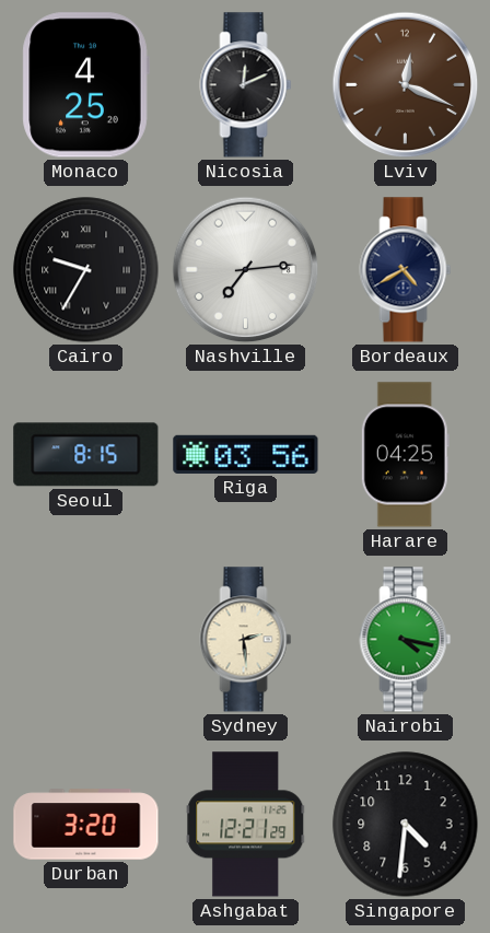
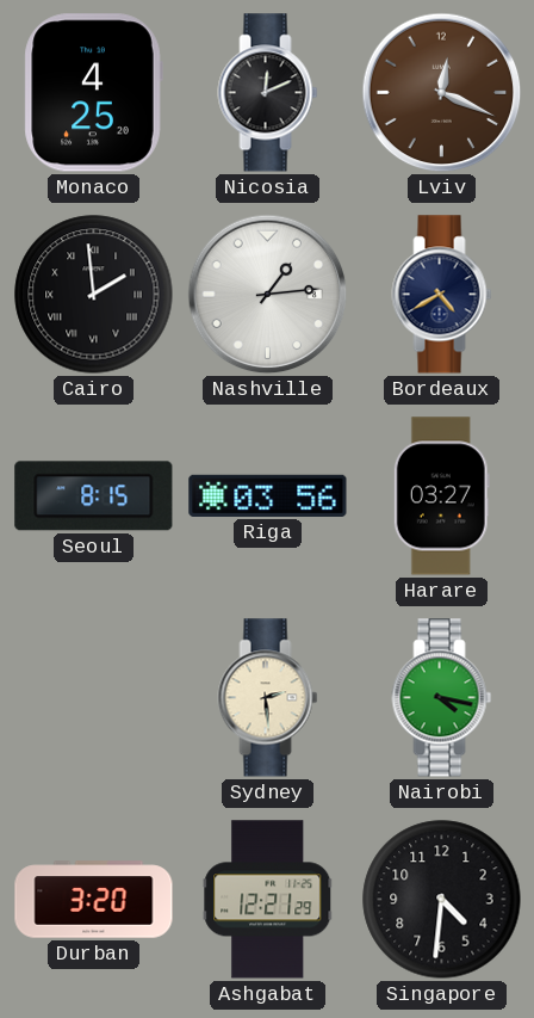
Cairo: 9:35 -> 1:59
Nashville: 7:14 -> 1:14
Harare: 04:25 -> 03:27
